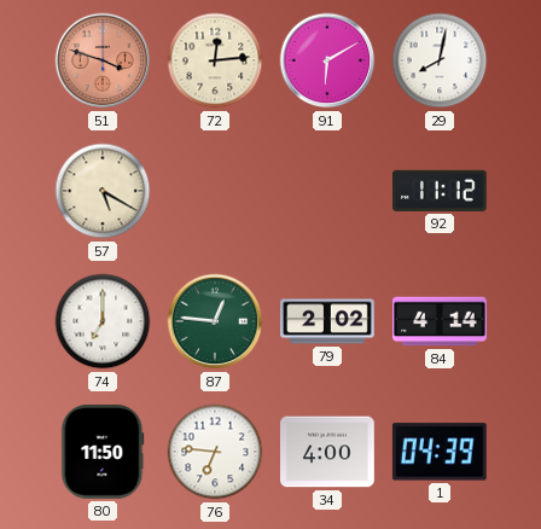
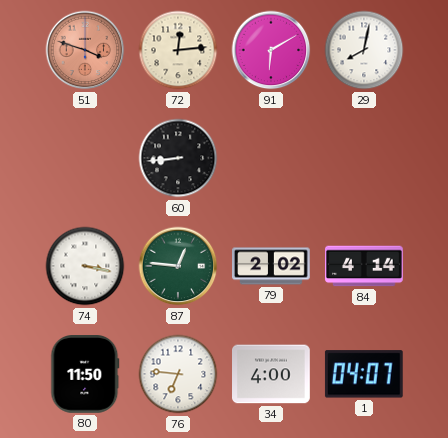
57: 5:20 -> none
60: none -> 8:44
92: 11:12 -> none
74: 7:00 -> 3:17
1: 04:39 -> 04:07
